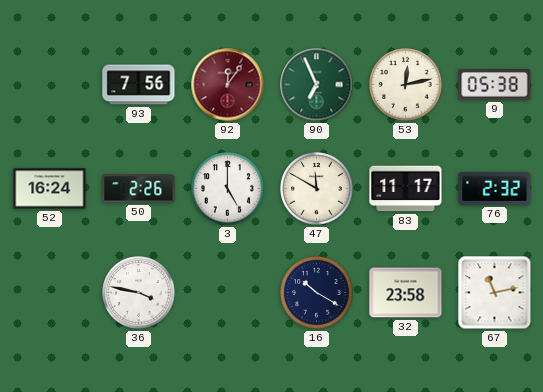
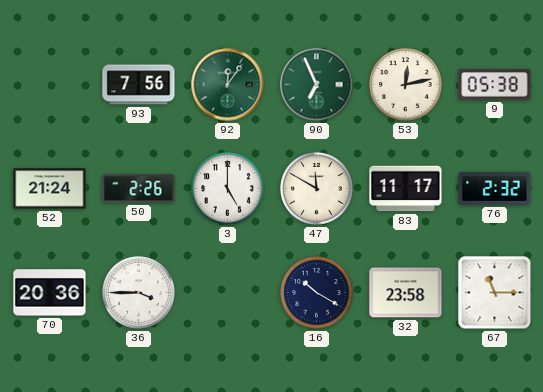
92 dial: burgundy -> green
52: 16:24 -> 21:24
70: none -> 20:36
36: 3:47 -> 3:45
67: 11:13 -> 11:15
